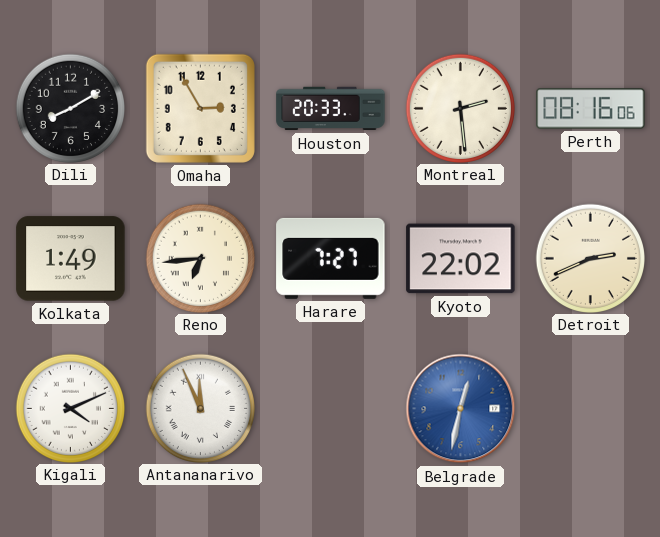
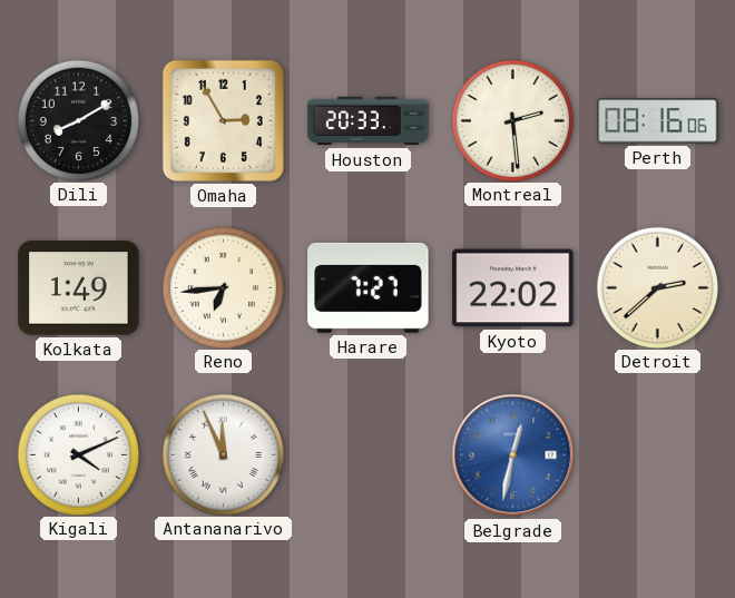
Detroit: 2:41 -> 2:38
